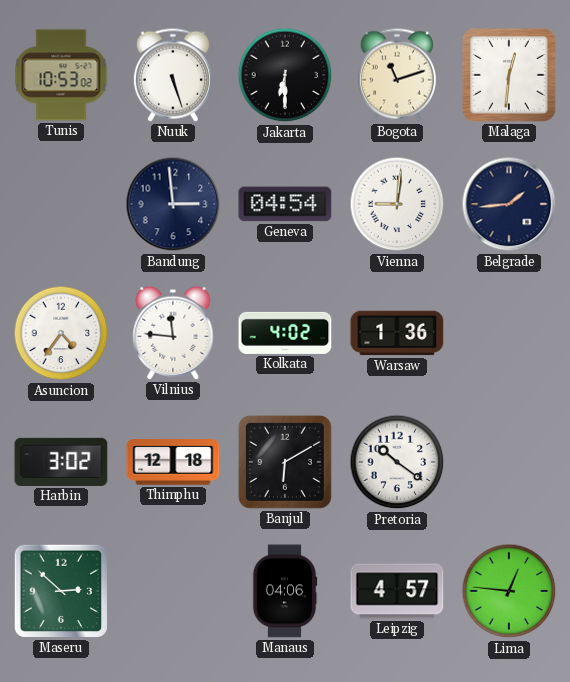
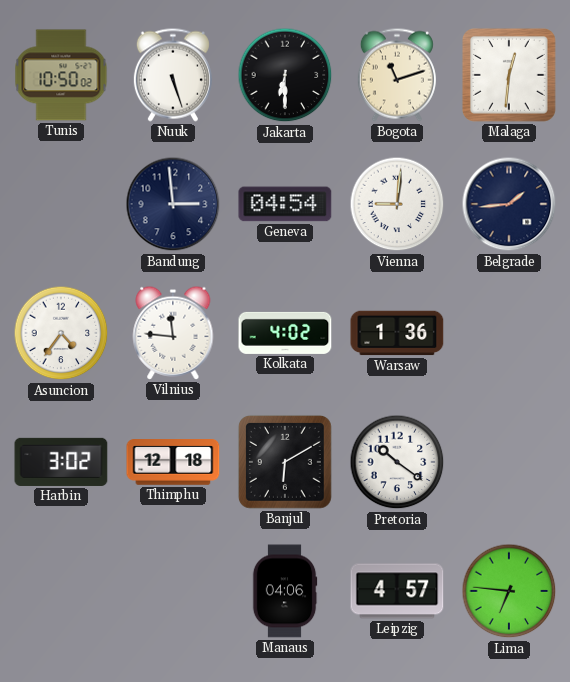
Tunis: 10:53 -> 10:50
Maseru: 2:52 -> none
Lima: 12:46 -> 6:46
